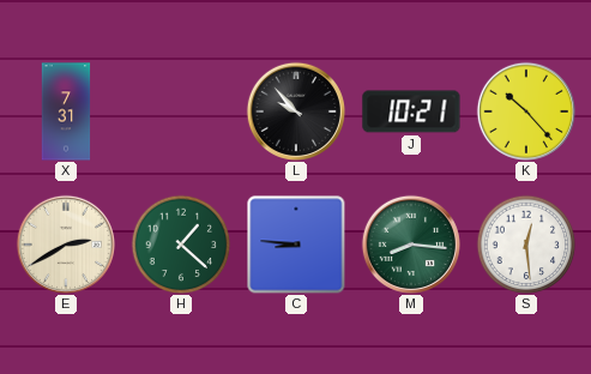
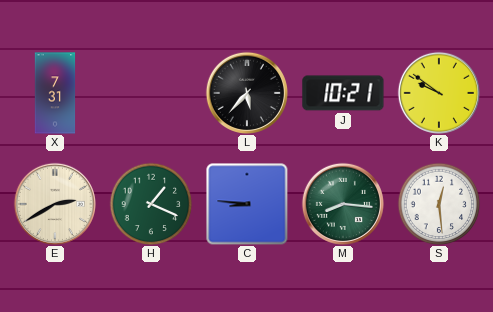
L: 9:53 -> 5:37
K: 10:23 -> 9:51
H: 1:22 -> 1:19
